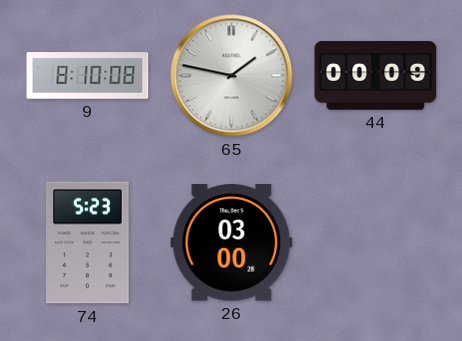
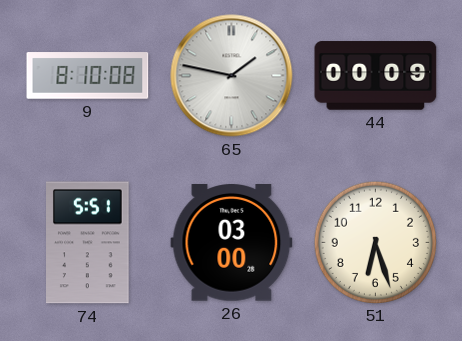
74: 5:23 -> 5:51
51: none -> 6:27
